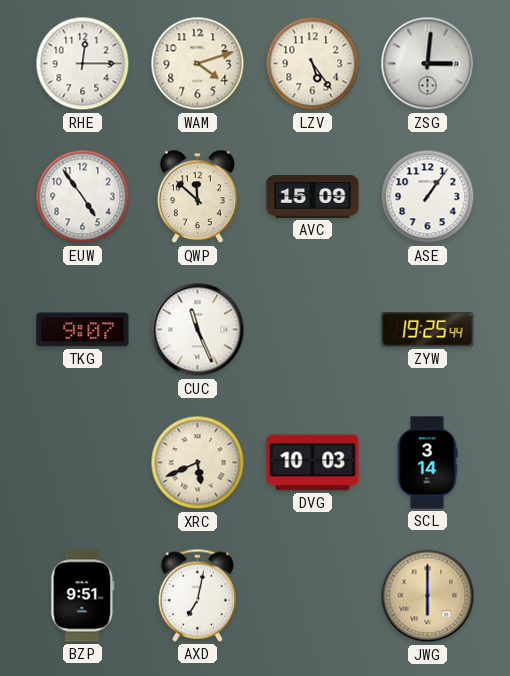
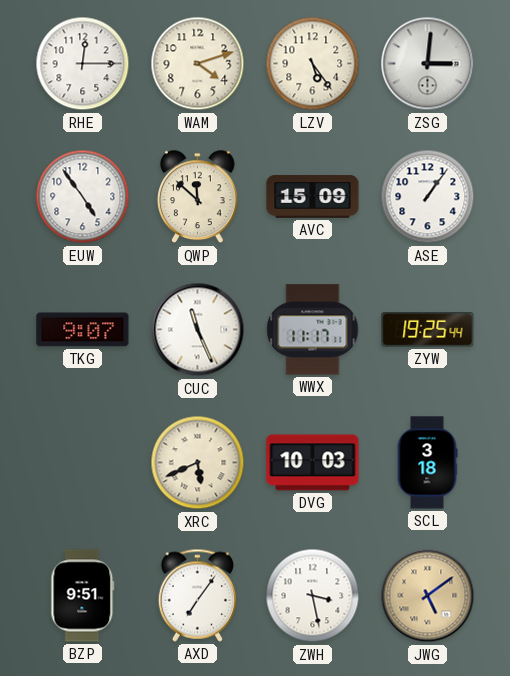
WWX: none -> 11:17
SCL: 3:14 -> 3:18
AXD: 7:02 -> 7:06
ZWH: none -> 3:28
JWG: 6:00 -> 5:09
